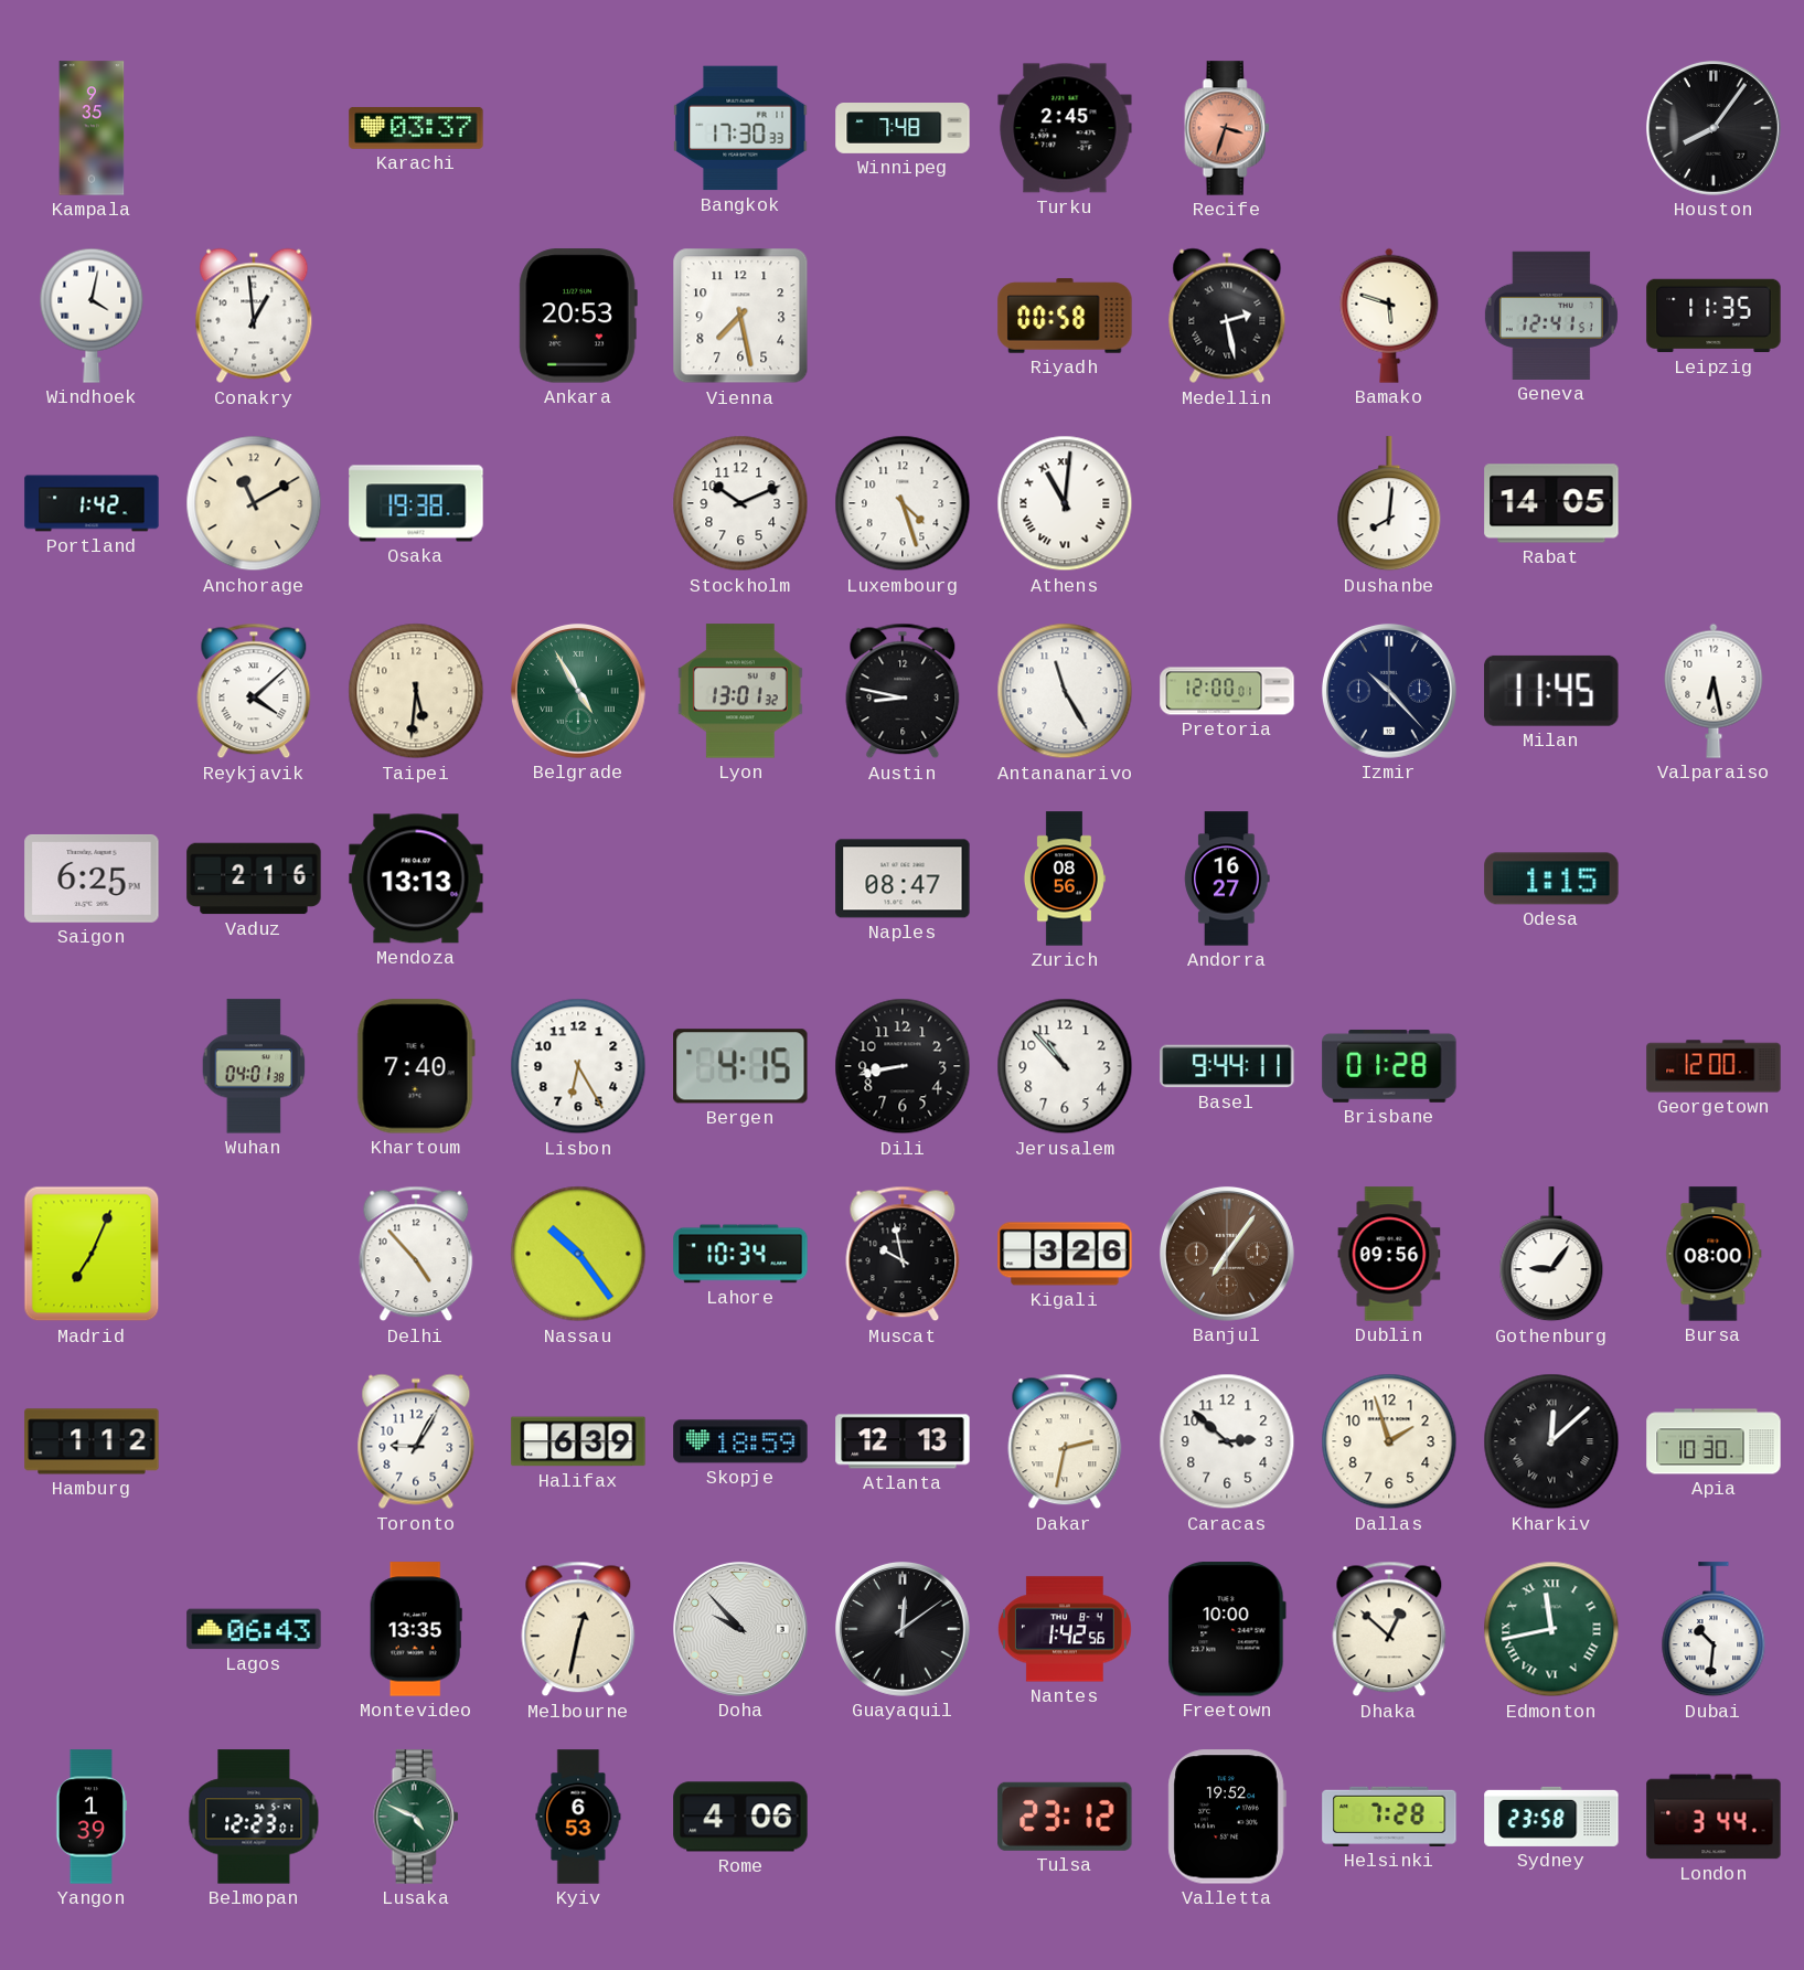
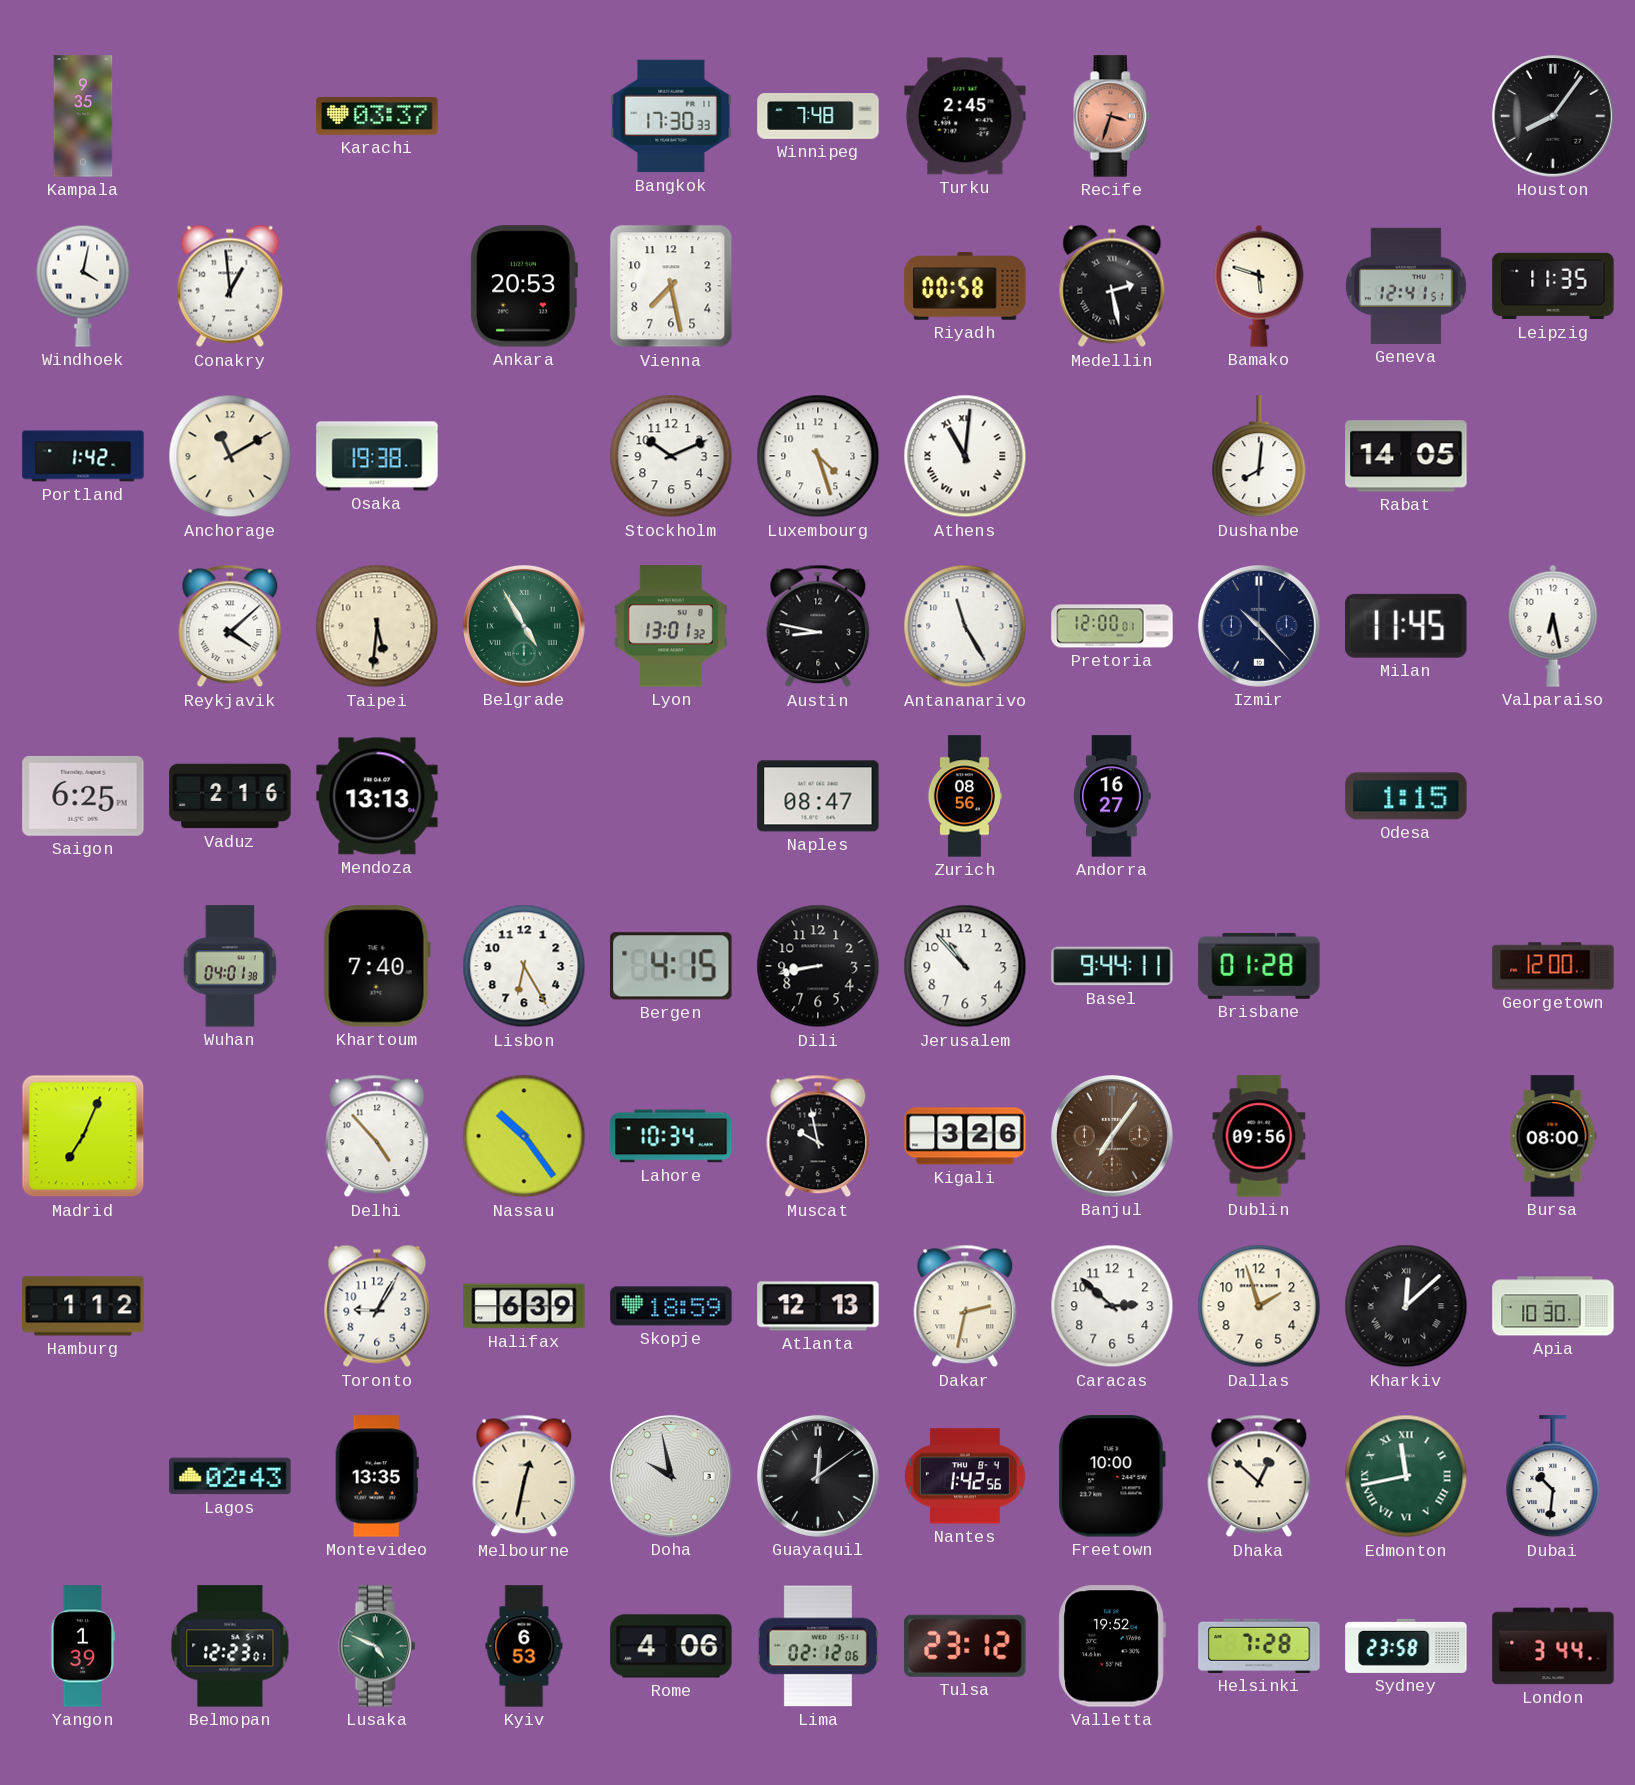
Gothenburg: 9:06 -> none
Lagos: 06:43 -> 02:43
Doha: 9:53 -> 9:58
Lima: none -> 02:12
